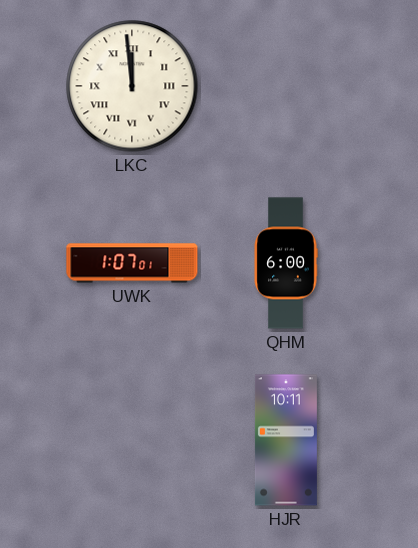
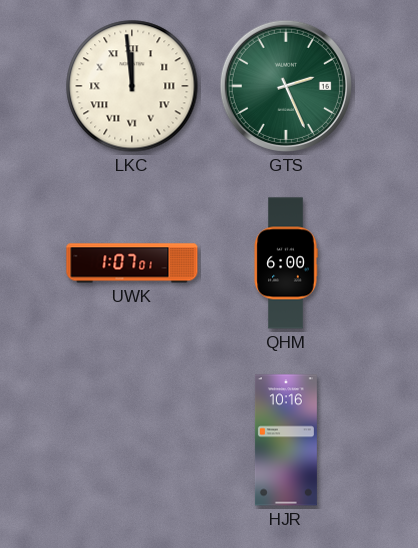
GTS: none -> 2:26
HJR: 10:11 -> 10:16
